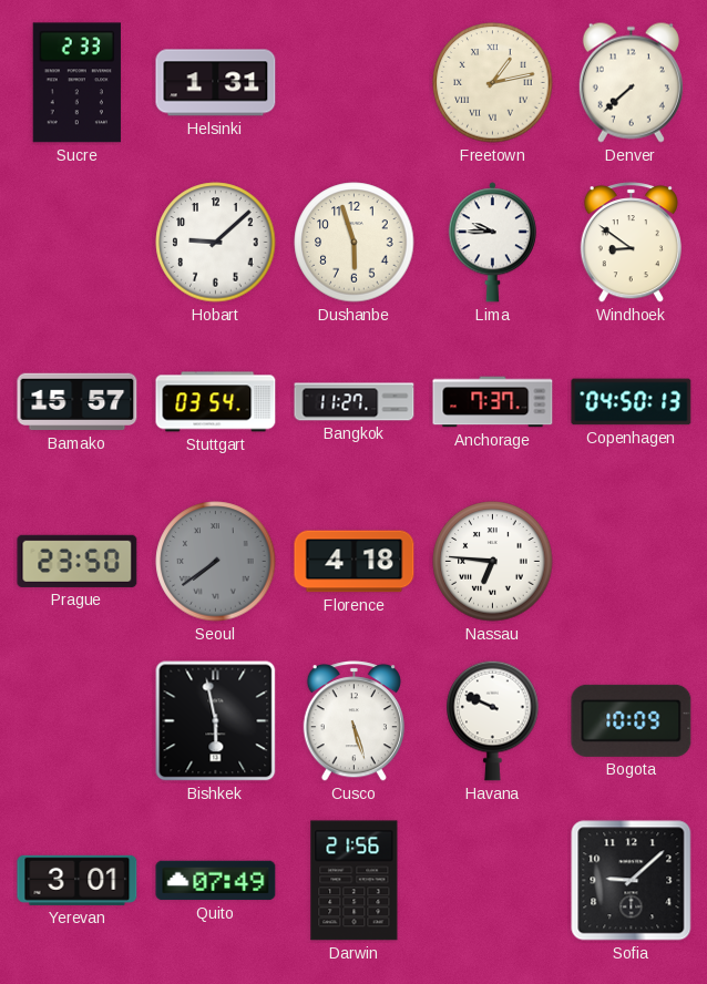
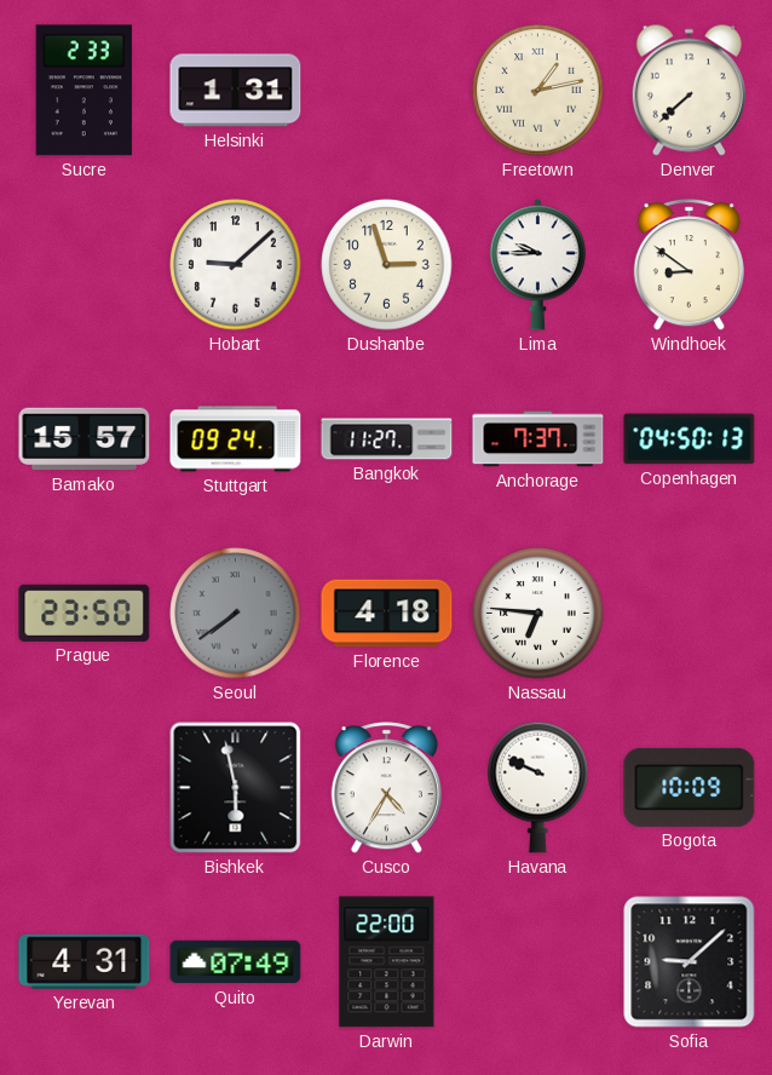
Dushanbe: 5:57 -> 2:57
Stuttgart: 03:54 -> 09:24
Cusco: 5:27 -> 4:35
Yerevan: 3:01 -> 4:31
Darwin: 21:56 -> 22:00
